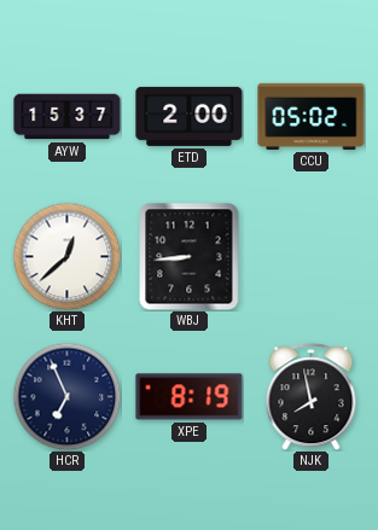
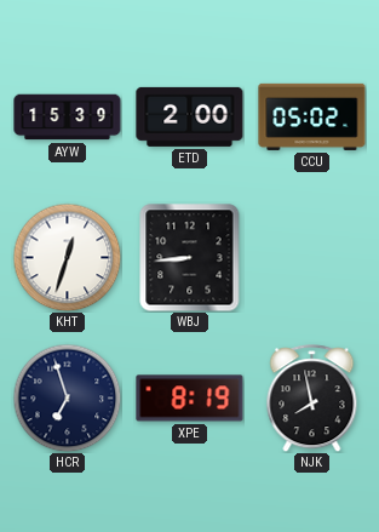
AYW: 15:37 -> 15:39
KHT: 12:38 -> 12:33
HCR: 6:56 -> 6:57
